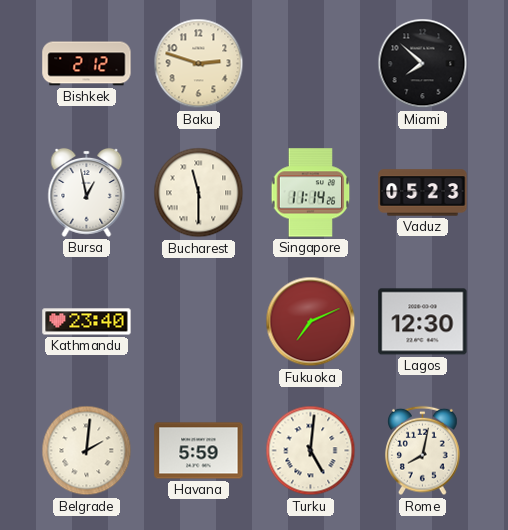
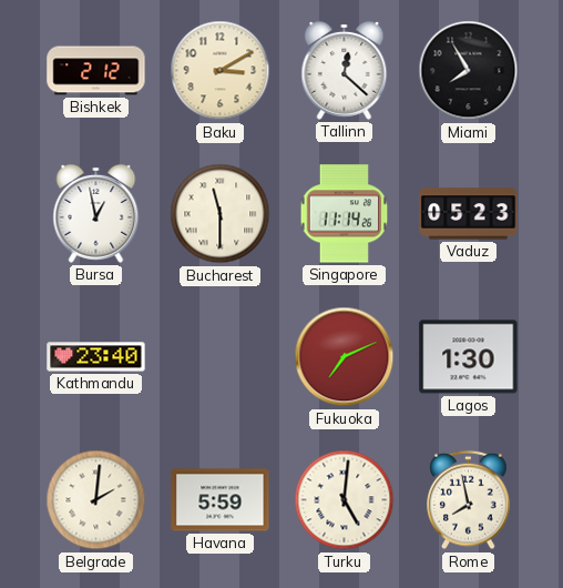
Baku: 2:48 -> 3:10
Tallinn: none -> 12:22
Miami: 7:52 -> 7:55
Lagos: 12:30 -> 1:30
Rome: 8:02 -> 7:58
